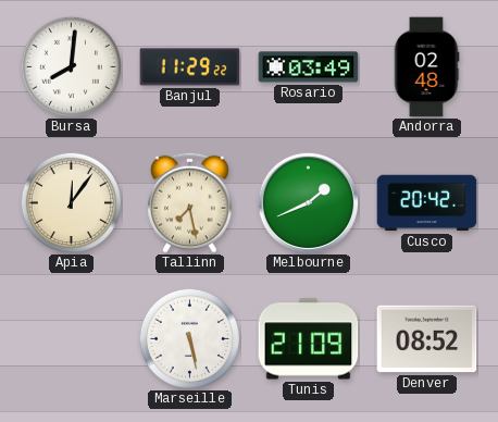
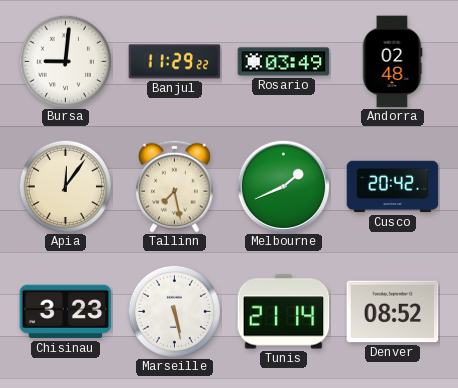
Bursa: 8:01 -> 9:01
Chisinau: none -> 3:23
Tunis: 21:09 -> 21:14
